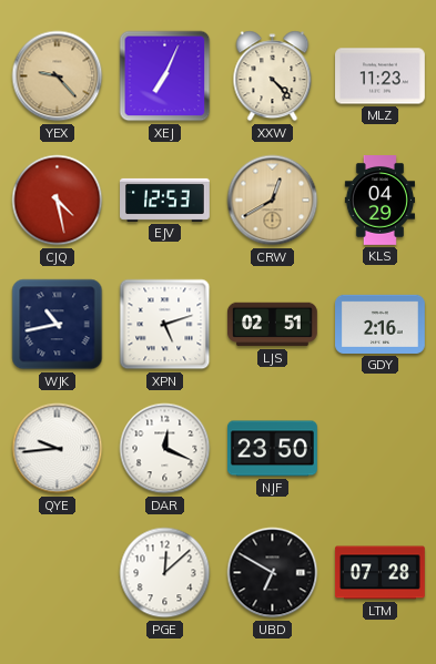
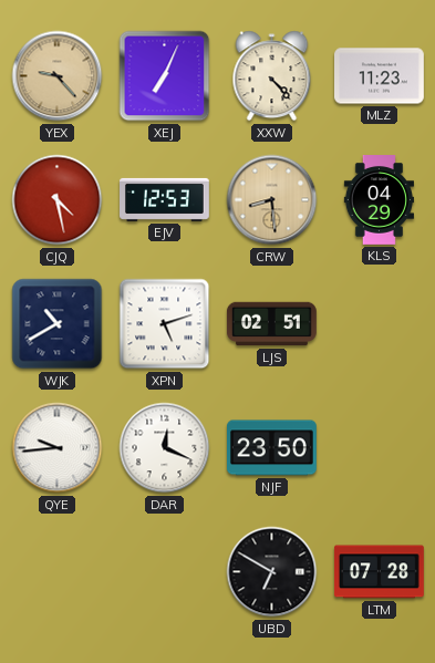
CRW: 12:40 -> 8:29
WJK: 10:43 -> 10:40
GDY: 2:16 -> none
PGE: 12:08 -> none
